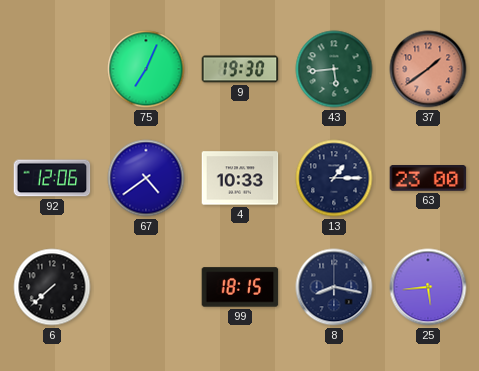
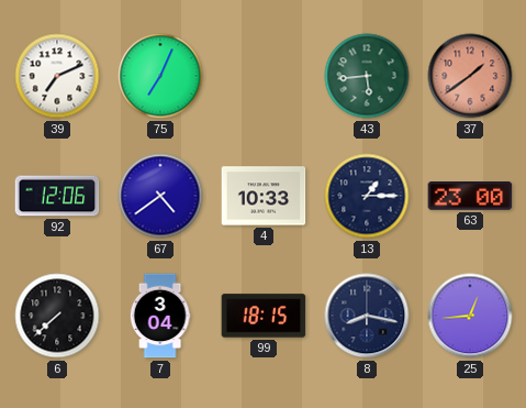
39: none -> 7:11
9: 19:30 -> none
7: none -> 3:04
25: 5:44 -> 12:44
